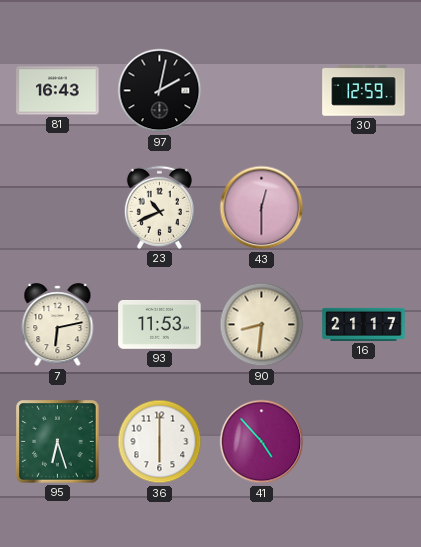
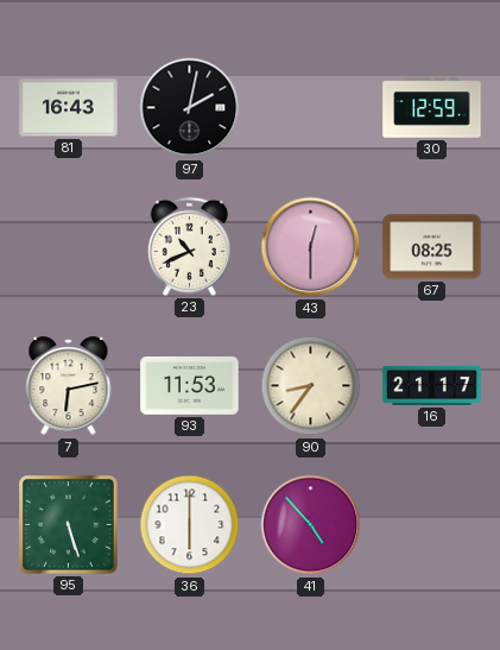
67: none -> 08:25
90: 8:31 -> 8:36
95: 6:27 -> 5:27
